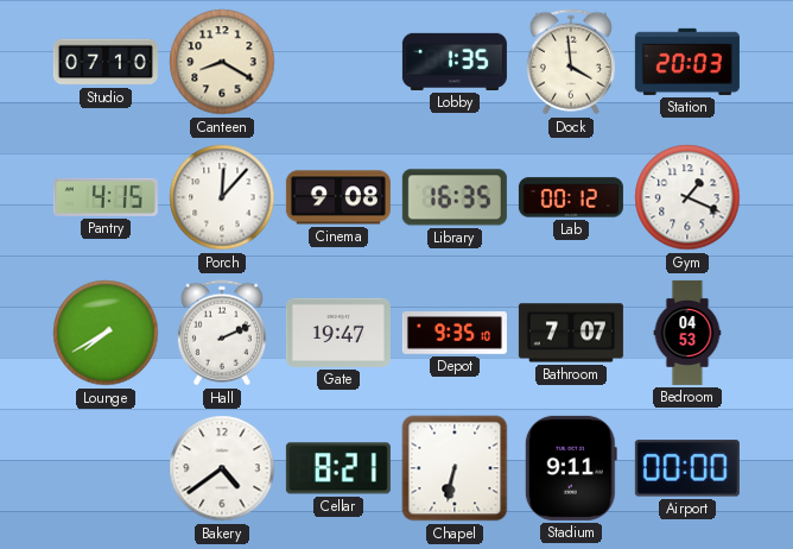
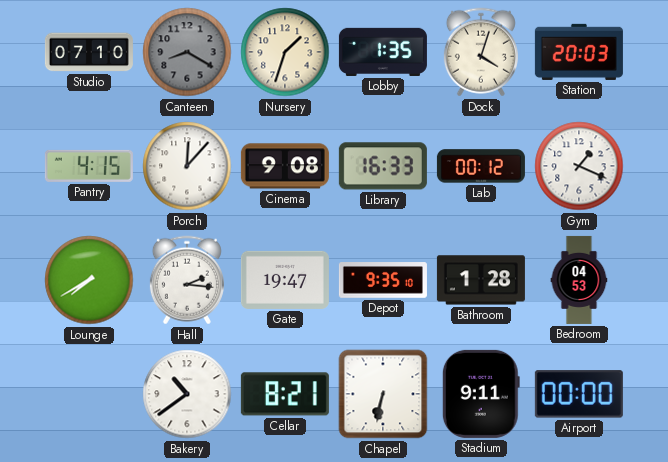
Canteen dial: cream -> grey
Nursery: none -> 1:33
Dock: 3:59 -> 4:03
Library: 16:35 -> 16:33
Hall: 2:11 -> 2:16
Bathroom: 7:07 -> 1:28
Bakery: 4:39 -> 10:39
